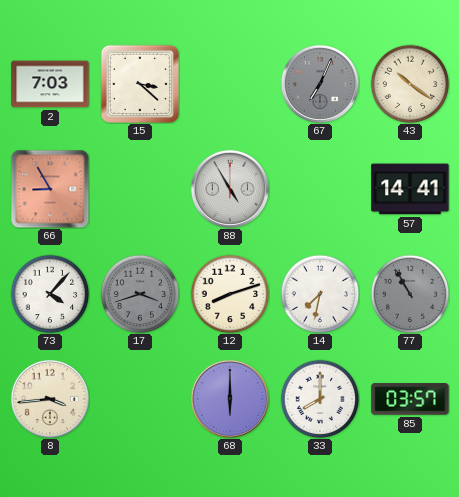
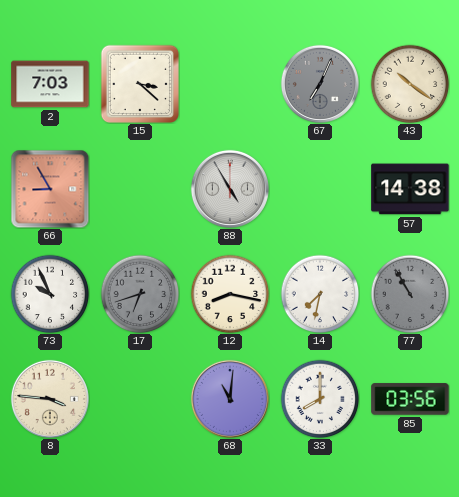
57: 14:41 -> 14:38
73: 4:07 -> 9:56
17: 3:42 -> 6:42
12: 8:12 -> 8:17
8: 3:44 -> 3:46
68: 6:00 -> 11:01
85: 03:57 -> 03:56
